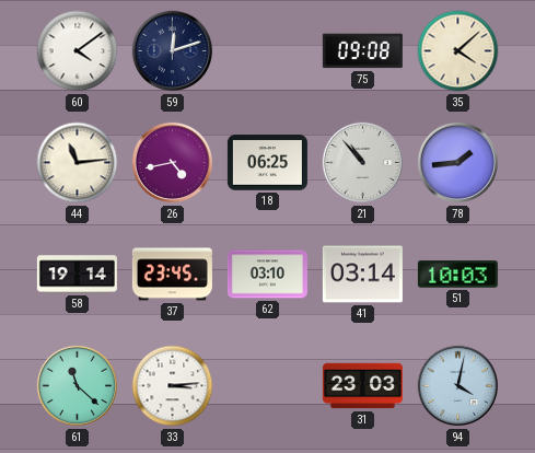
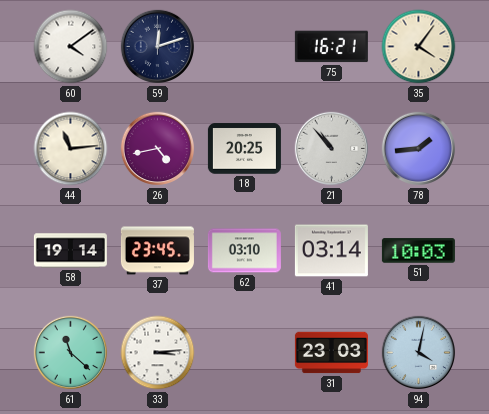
75: 09:08 -> 16:21
35: 4:08 -> 4:06
18: 06:25 -> 20:25
